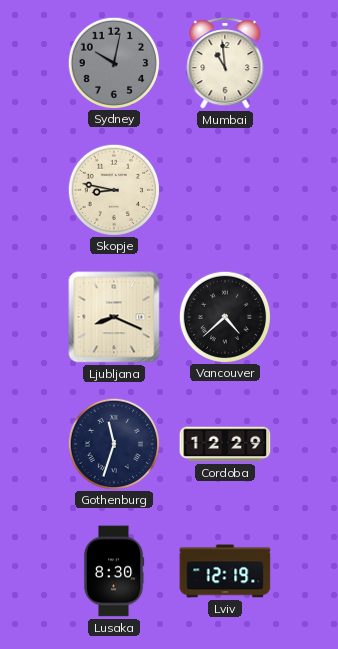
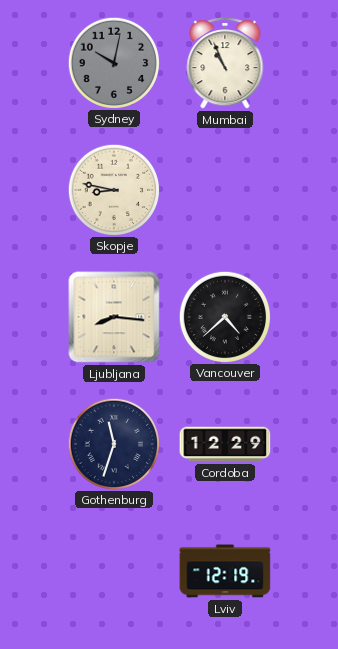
Mumbai: 10:59 -> 10:56
Ljubljana: 8:19 -> 8:16
Lusaka: 8:30 -> none
